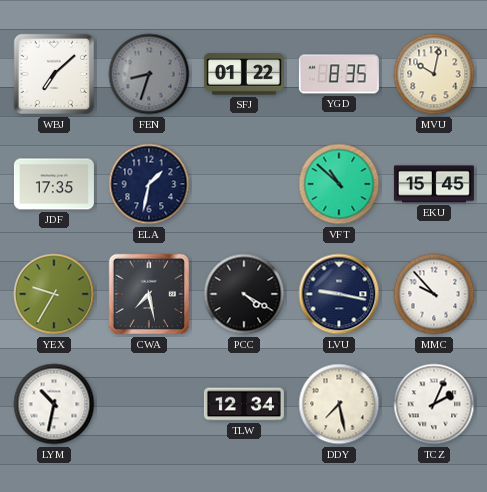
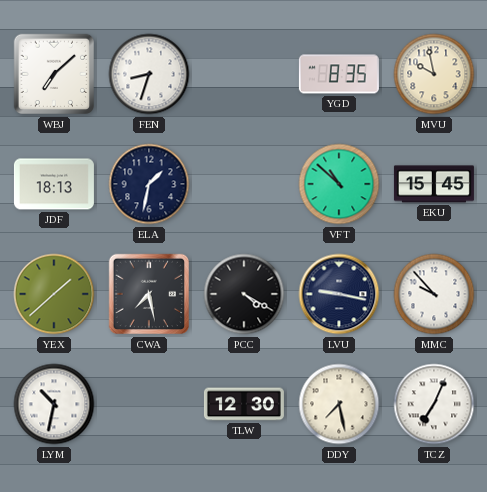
FEN dial: grey -> white
SFJ: 01:22 -> none
MVU: 10:02 -> 9:58
JDF: 17:35 -> 18:13
YEX: 9:35 -> 1:38
TLW: 12:34 -> 12:30
TCZ: 2:04 -> 7:04
